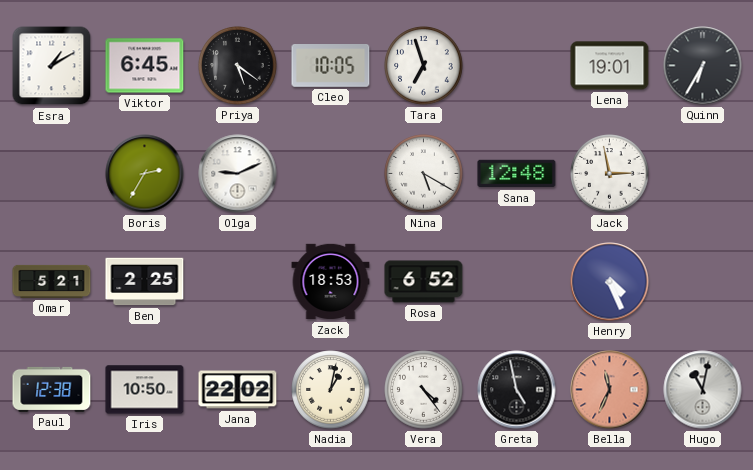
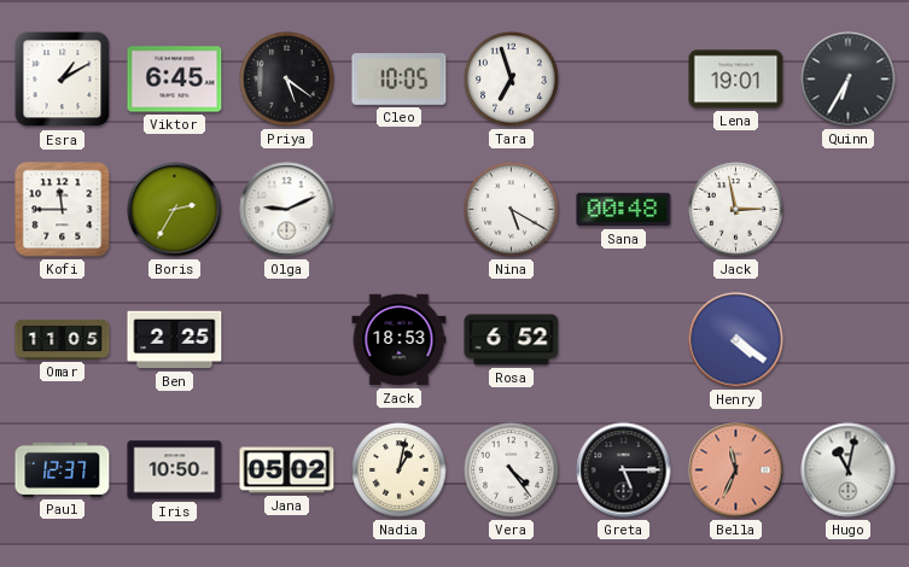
Kofi: none -> 11:45
Sana: 12:48 -> 00:48
Omar: 5:21 -> 11:05
Henry: 4:26 -> 4:21
Paul: 12:38 -> 12:37
Jana: 22:02 -> 05:02
Greta: 4:58 -> 5:15
